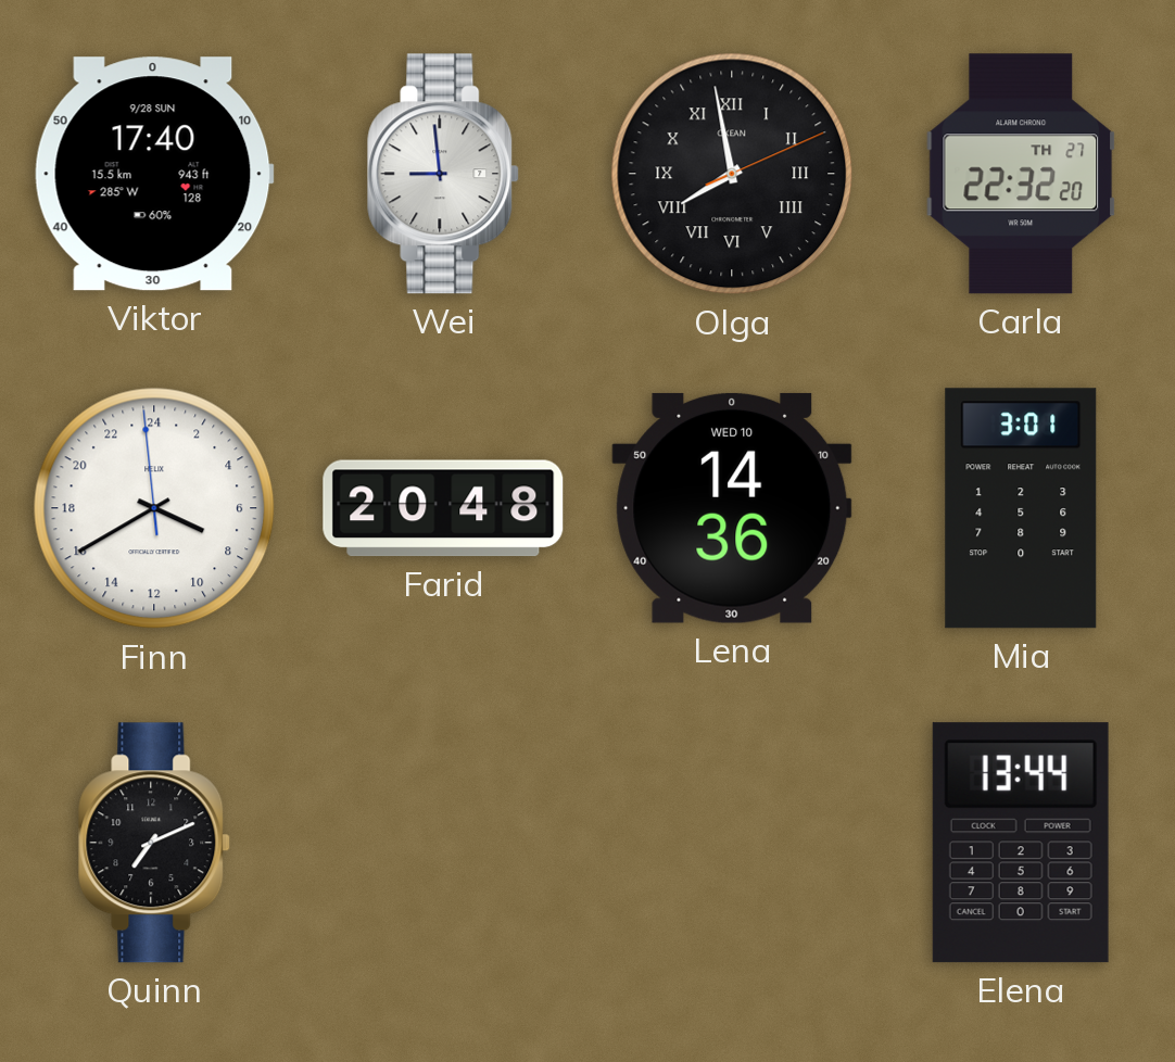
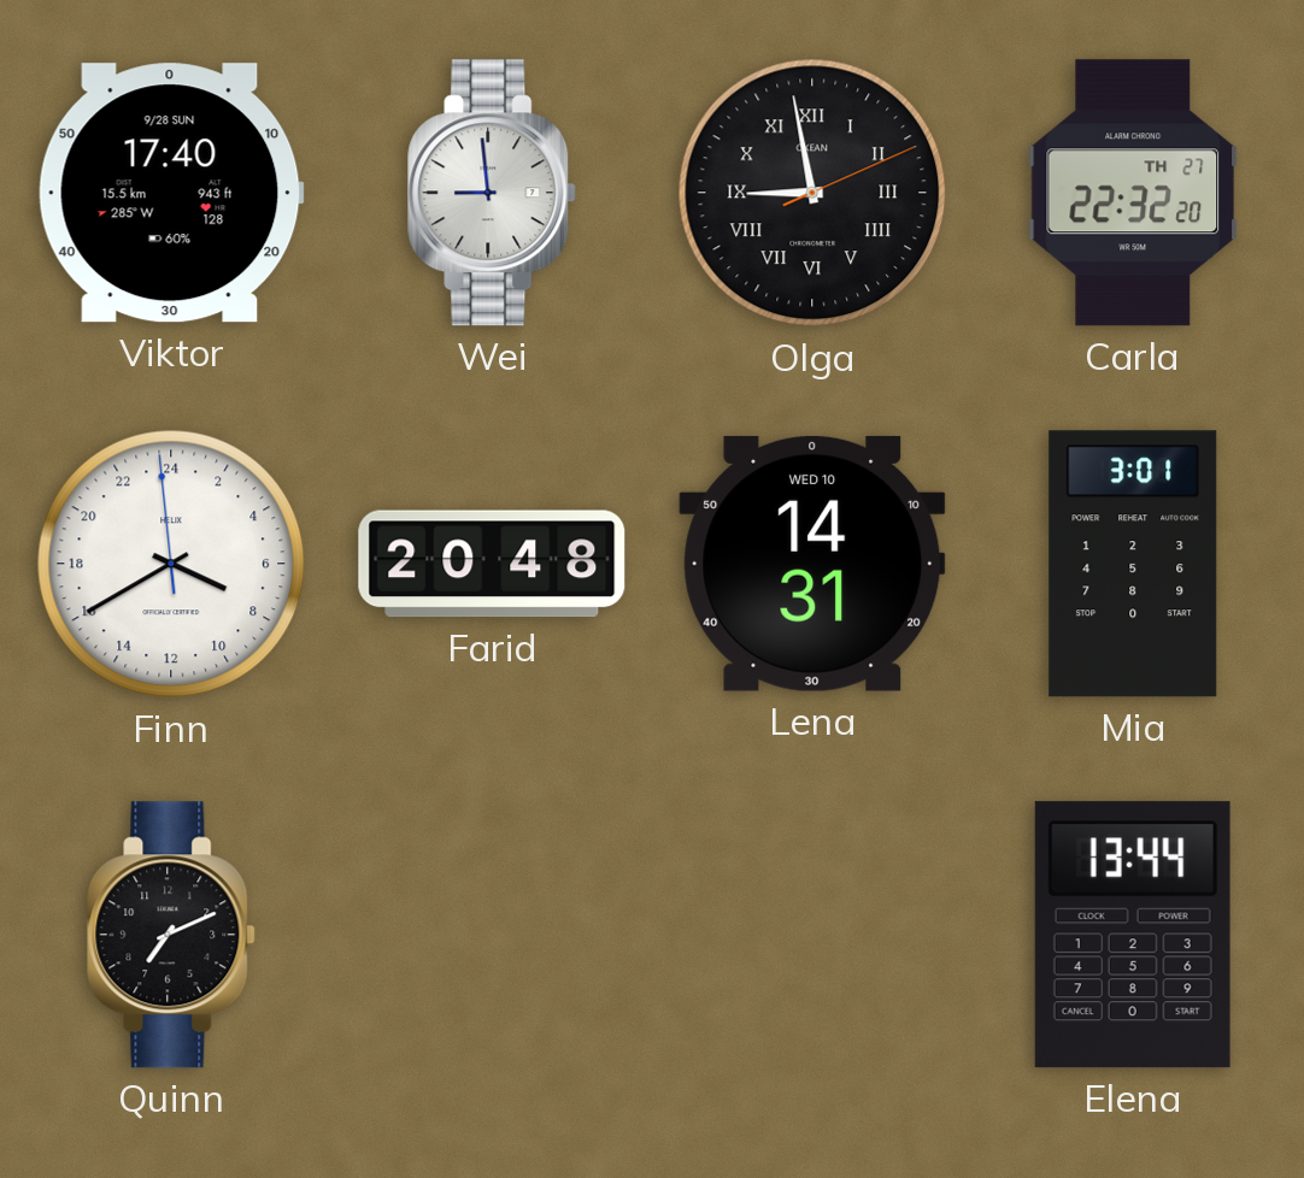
Olga: 7:58 -> 8:58
Lena: 14:36 -> 14:31
